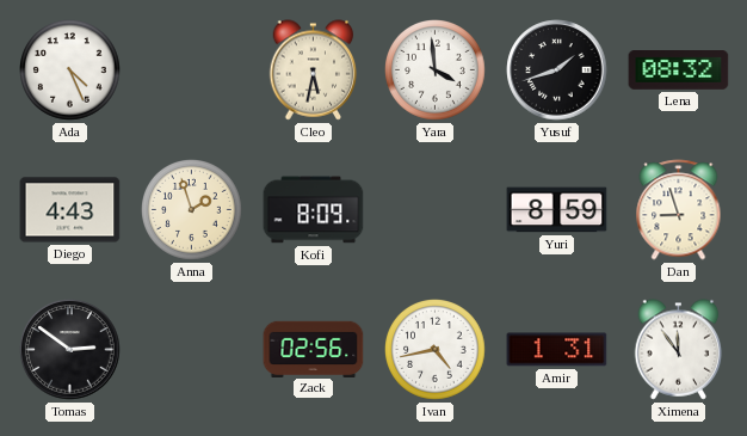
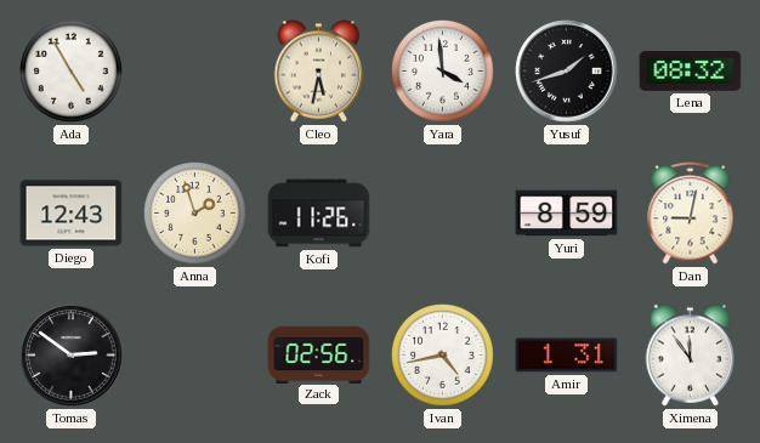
Ada: 4:26 -> 4:55
Diego: 4:43 -> 12:43
Kofi: 8:09 -> 11:26
Dan: 8:57 -> 9:02
